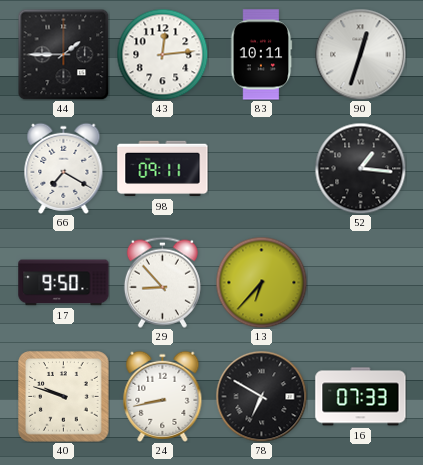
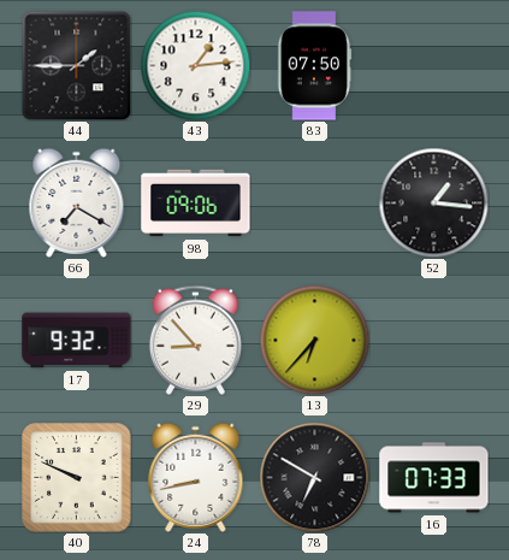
43: 12:14 -> 1:14
83: 10:11 -> 07:50
90: 12:33 -> none
98: 09:11 -> 09:06
17: 9:50 -> 9:32
40: 9:48 -> 9:49
